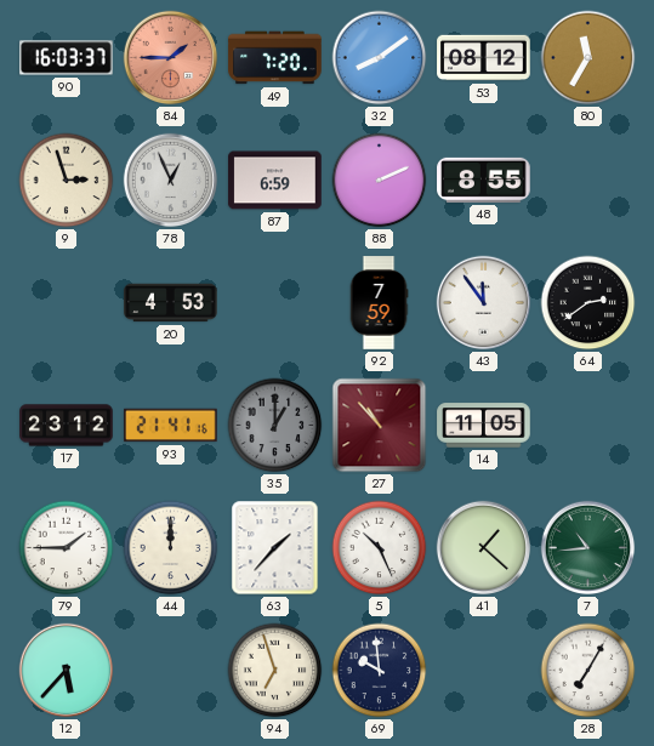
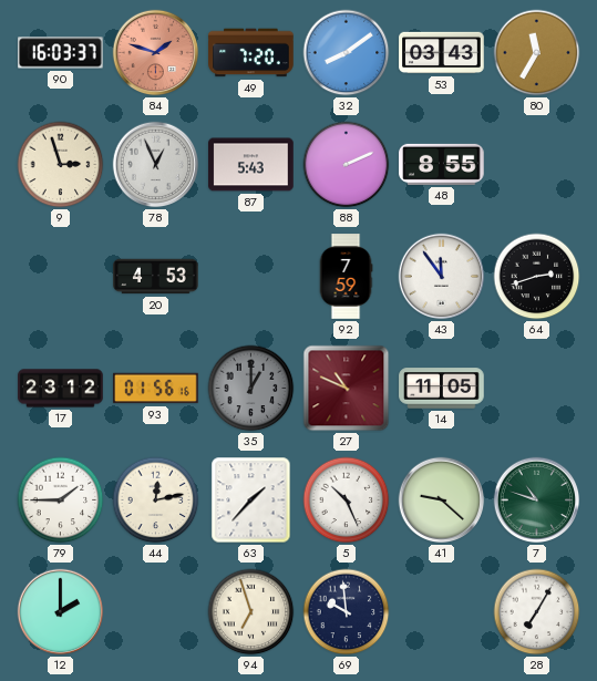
84: 1:45 -> 1:48
53: 08:12 -> 03:43
87: 6:59 -> 5:43
64: 2:39 -> 2:42
93: 21:41 -> 01:56
27: 10:53 -> 10:49
44: 12:00 -> 12:13
41: 1:22 -> 9:22
7: 10:44 -> 10:48
12: 5:37 -> 2:00
